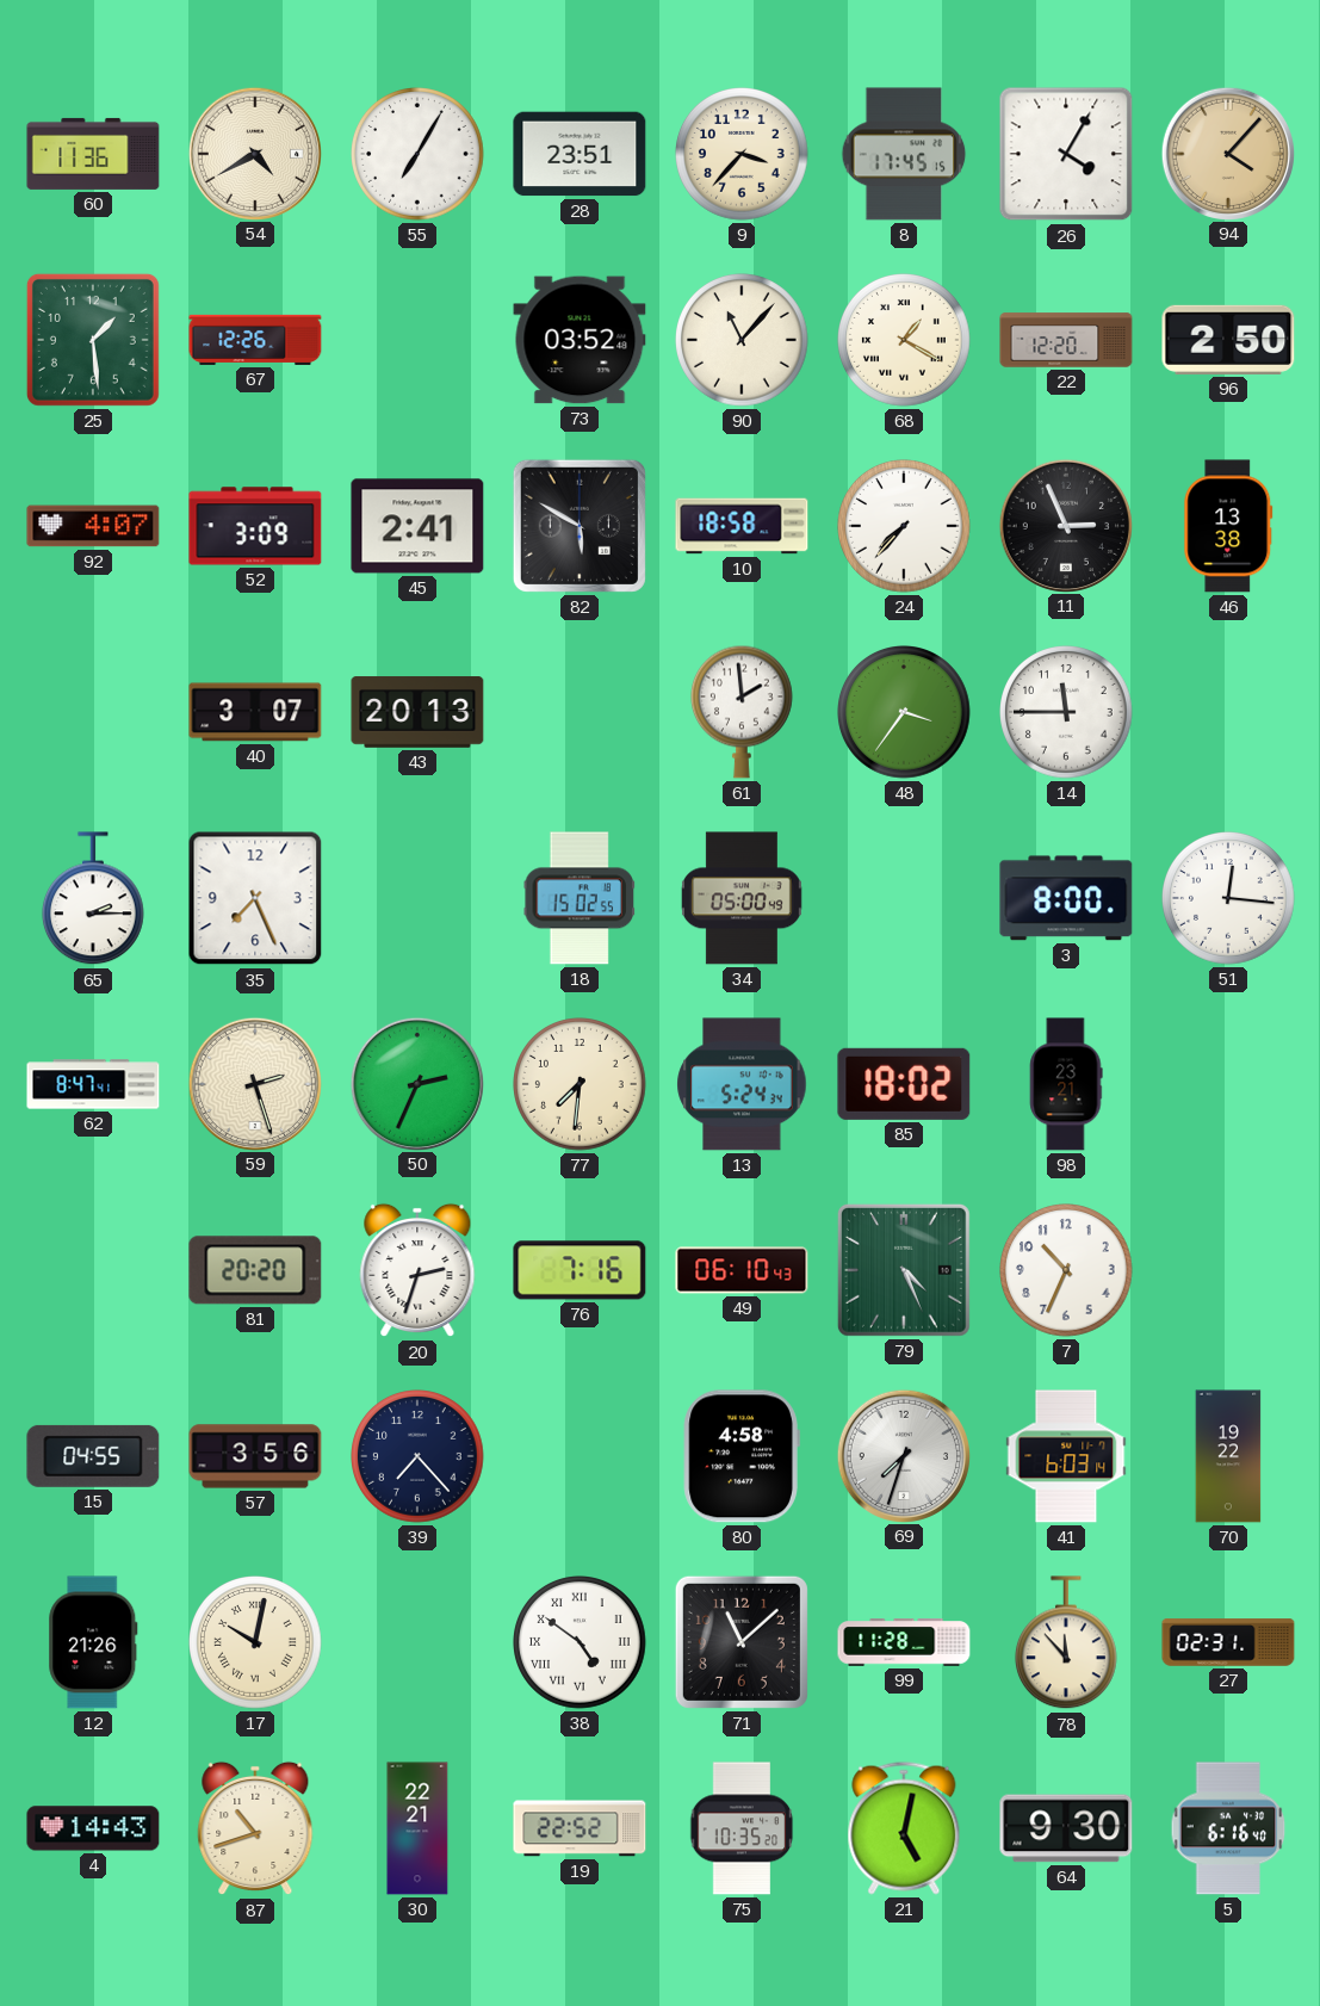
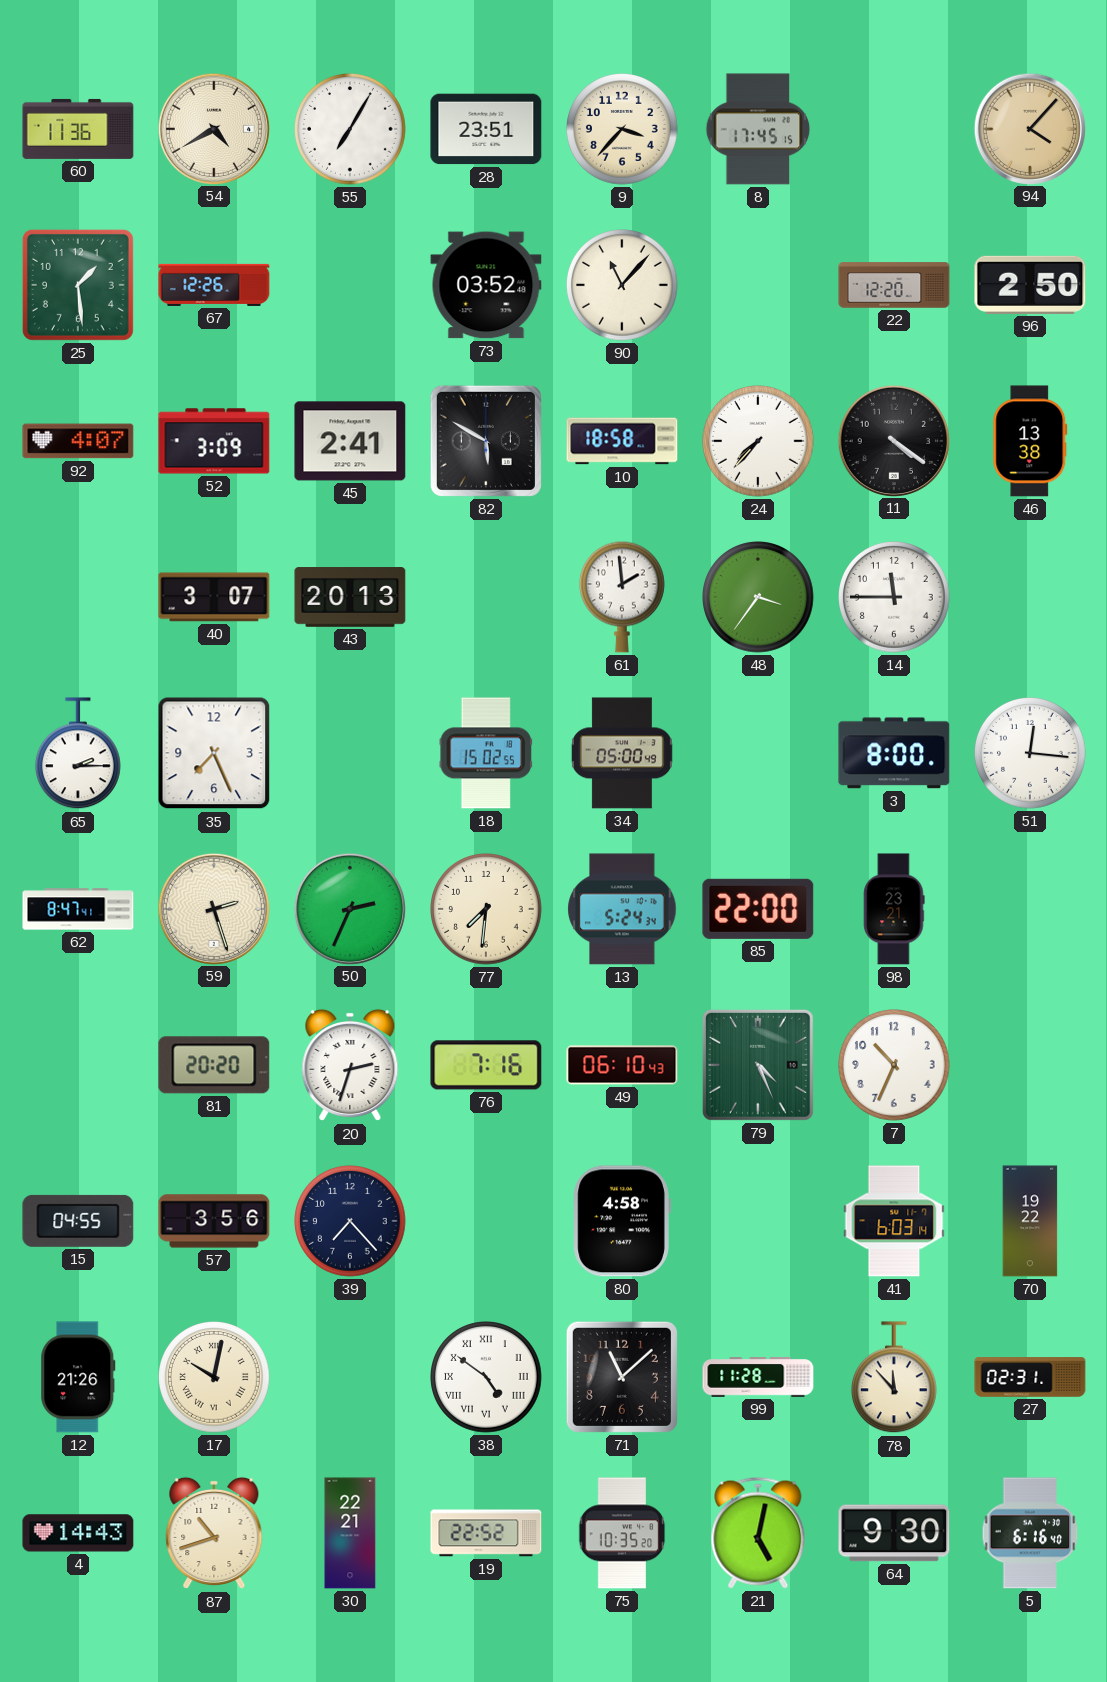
26: 4:05 -> none
68: 1:20 -> none
11: 2:56 -> 4:21
85: 18:02 -> 22:00
69: 7:33 -> none
